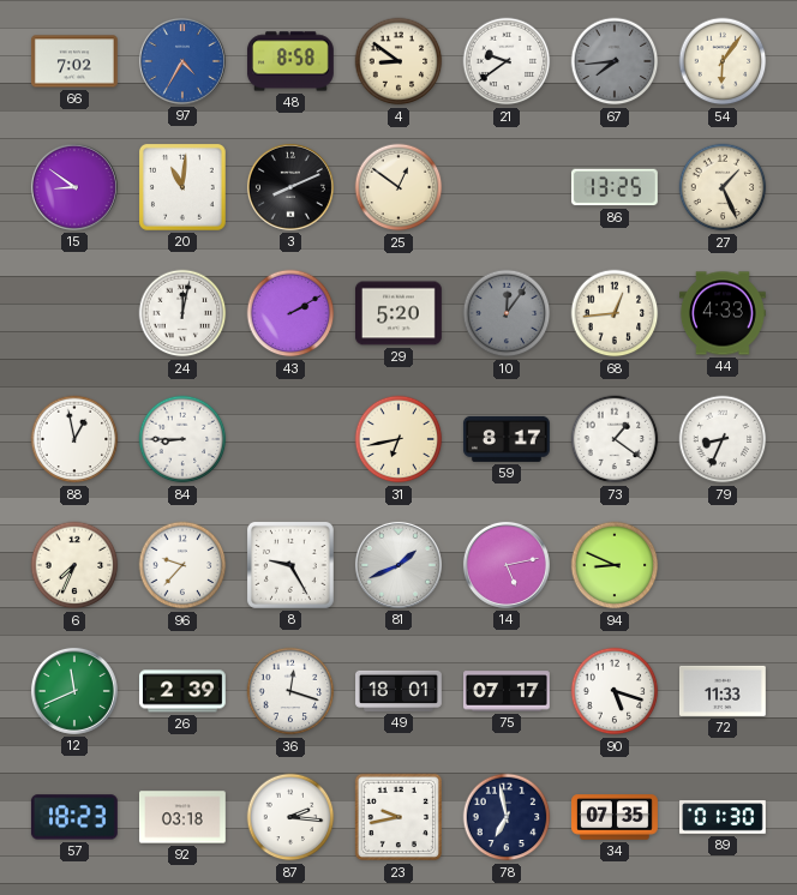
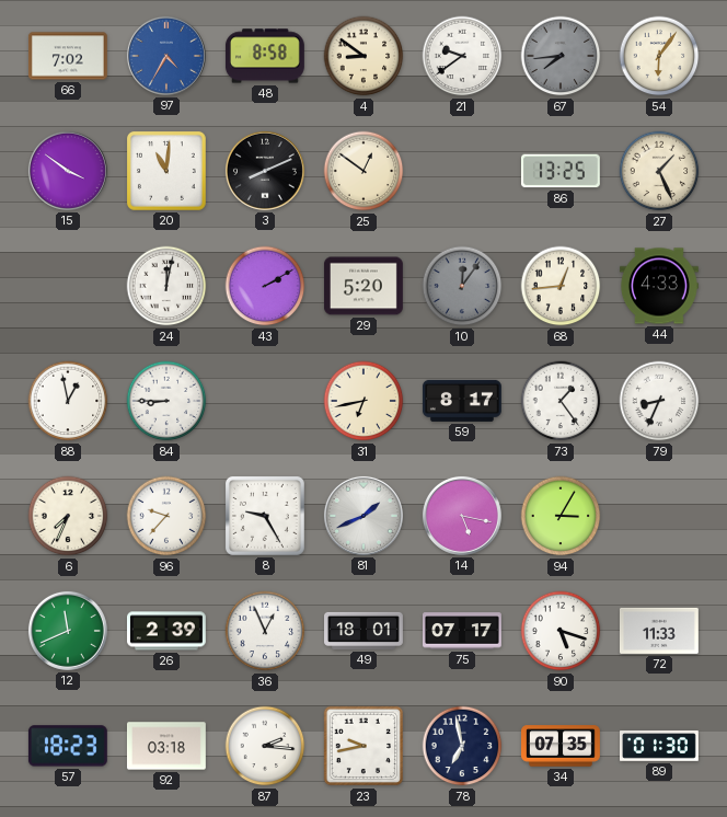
15: 8:51 -> 3:51
73: 1:21 -> 1:24
14: 5:13 -> 5:17
94: 8:49 -> 3:05
36: 12:18 -> 12:56
